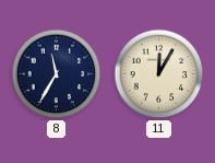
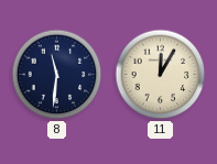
8: 11:35 -> 11:31
